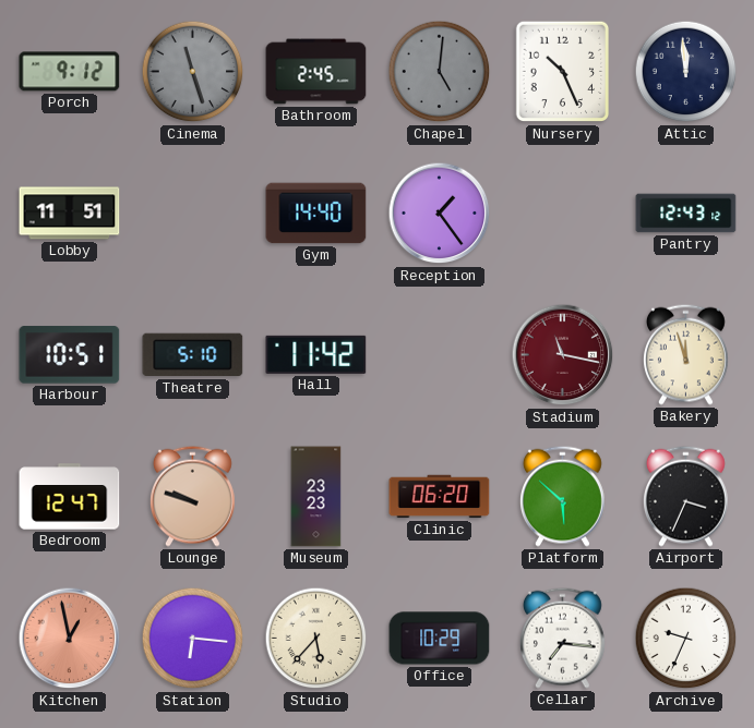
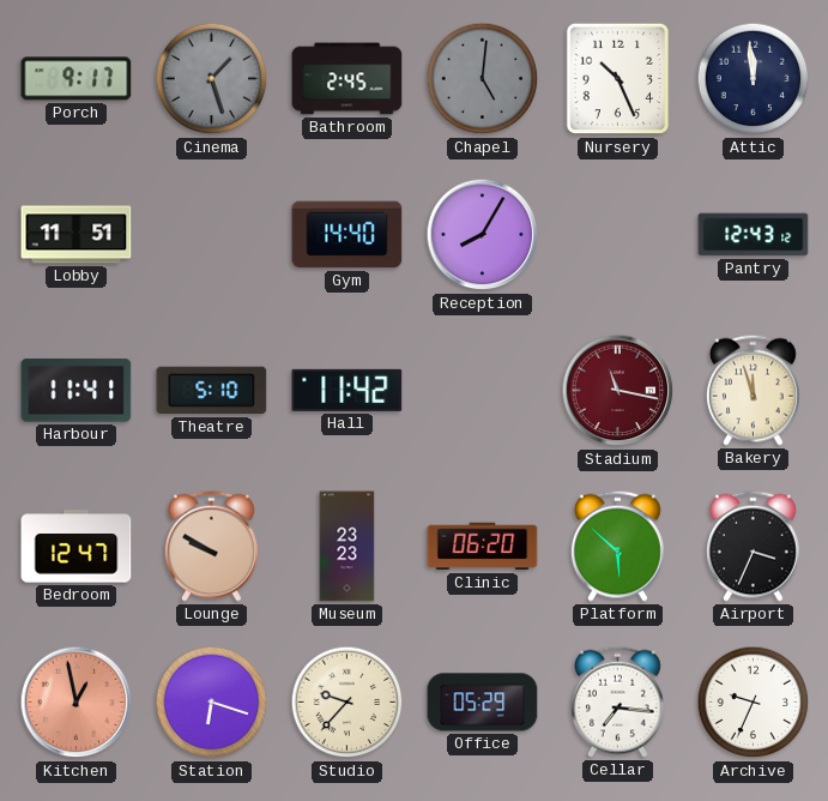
Porch: 9:12 -> 9:17
Cinema: 11:27 -> 1:27
Reception: 1:24 -> 8:05
Harbour: 10:51 -> 11:41
Lounge: 9:48 -> 9:50
Station: 6:16 -> 6:18
Studio: 5:37 -> 9:37
Office: 10:29 -> 05:29
